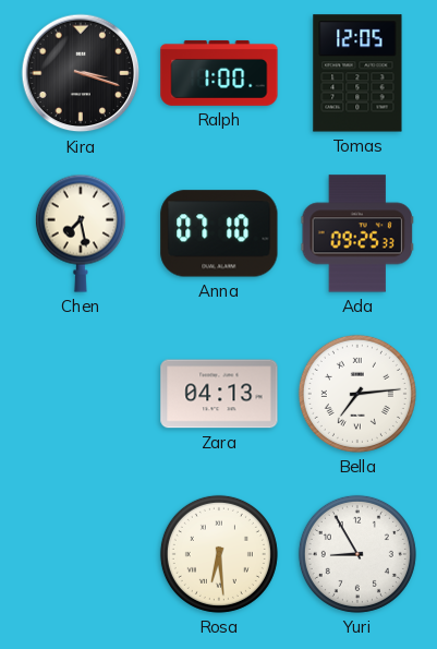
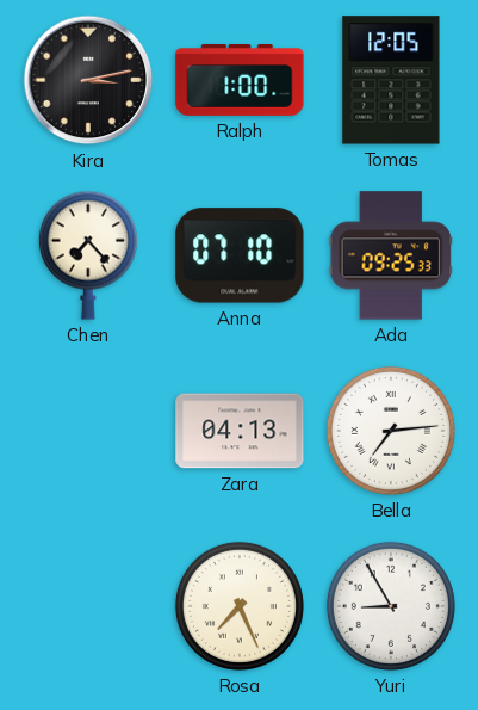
Kira: 3:18 -> 3:13
Chen: 7:28 -> 7:23
Rosa: 6:29 -> 7:26
